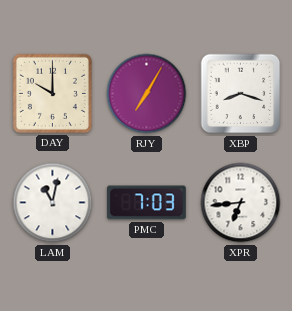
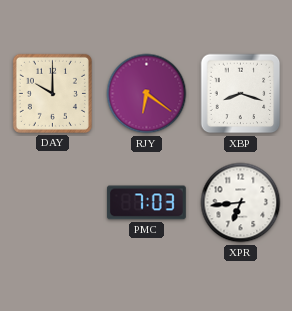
RJY: 7:05 -> 6:21
LAM: 11:02 -> none
